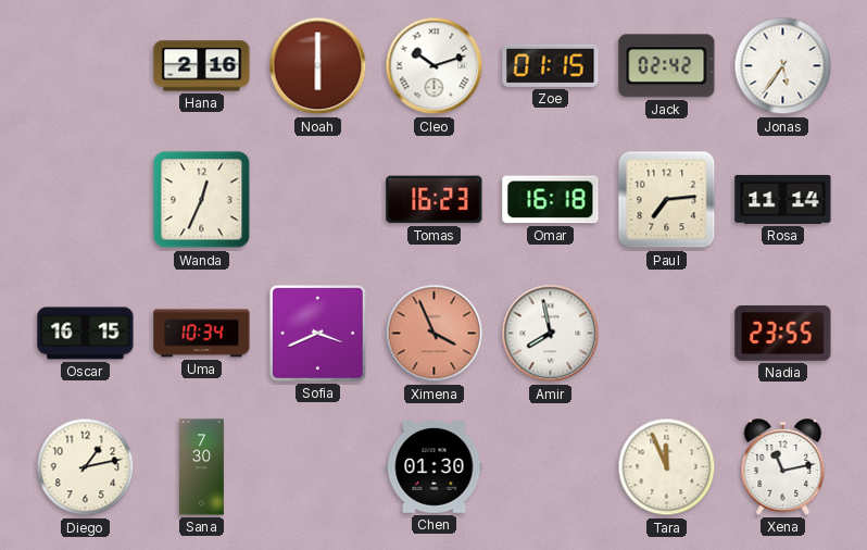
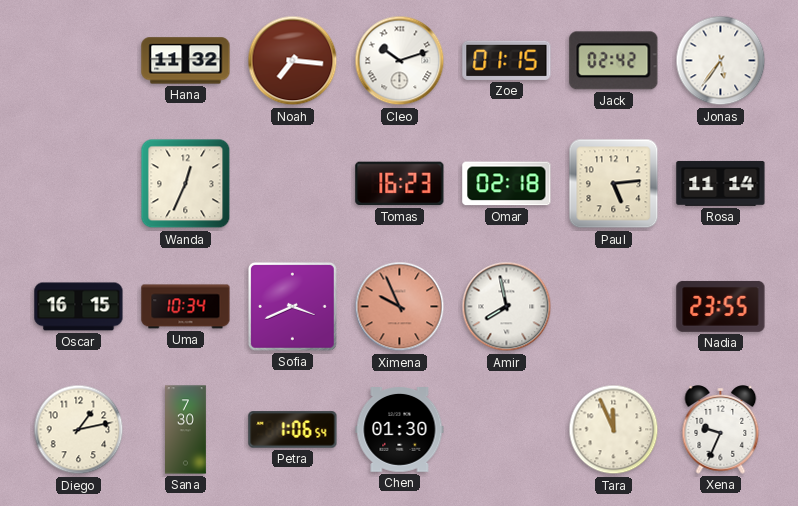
Hana: 2:16 -> 11:32
Noah: 6:00 -> 7:16
Omar: 16:18 -> 02:18
Paul: 7:14 -> 5:14
Ximena: 3:56 -> 9:56
Petra: none -> 1:06
Xena: 11:13 -> 9:34
